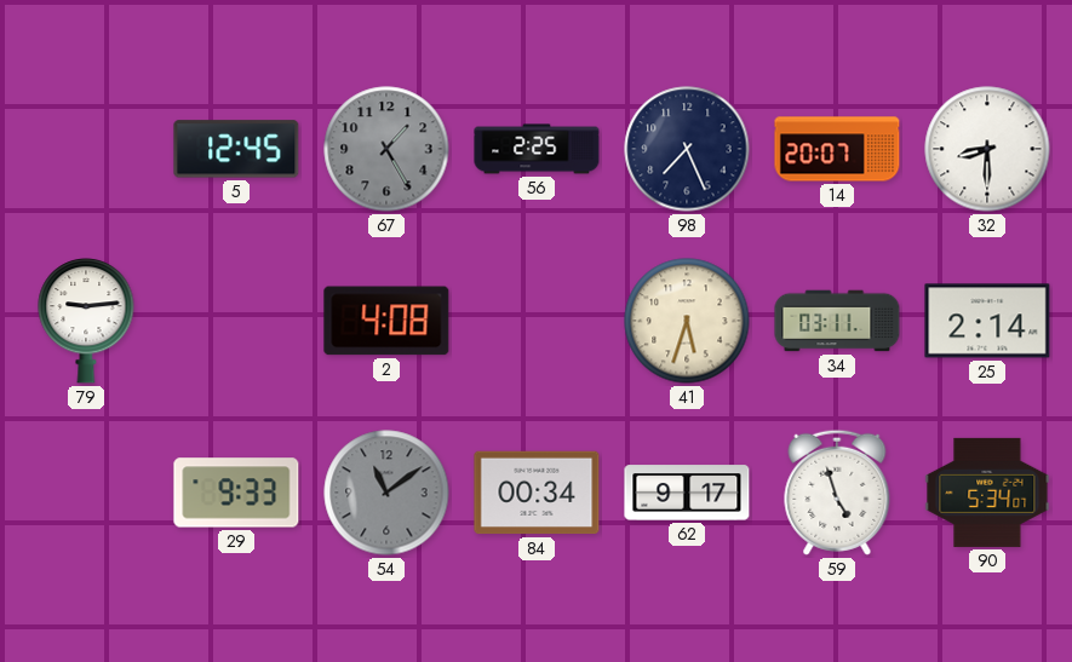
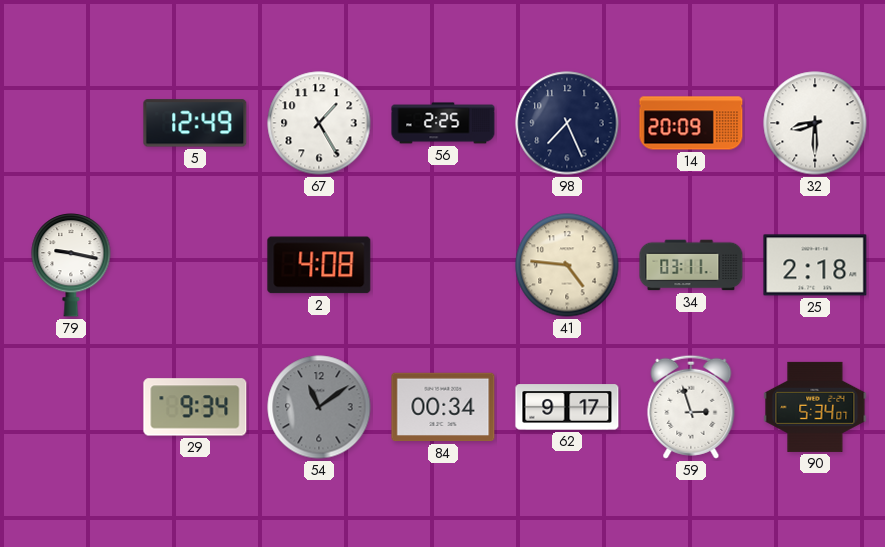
5: 12:45 -> 12:49
67 dial: grey -> white
14: 20:07 -> 20:09
79: 9:14 -> 9:17
41: 5:33 -> 4:46
25: 2:14 -> 2:18
29: 9:33 -> 9:34
59: 4:57 -> 2:57
